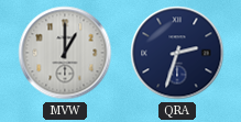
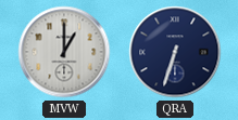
QRA: 2:33 -> 6:33
